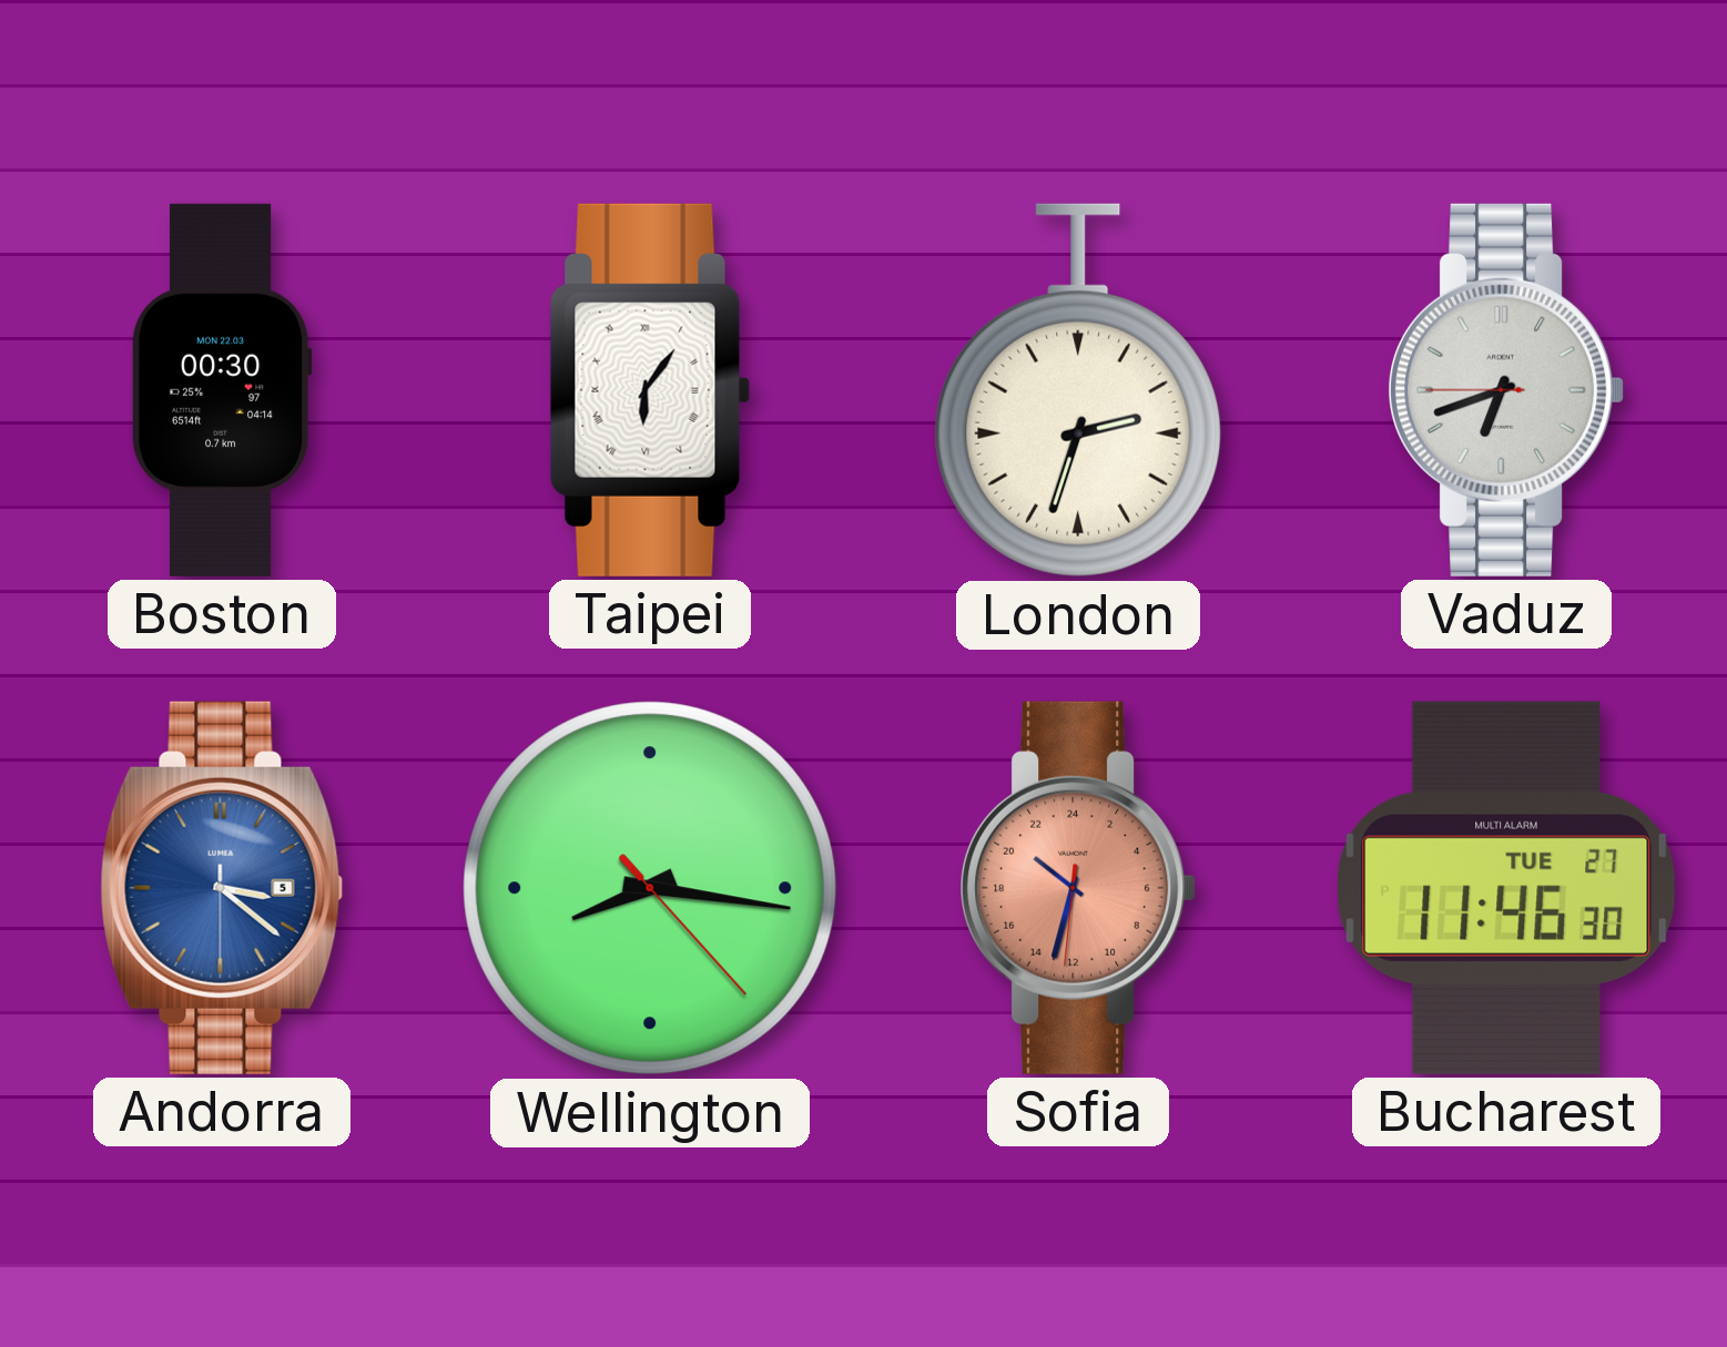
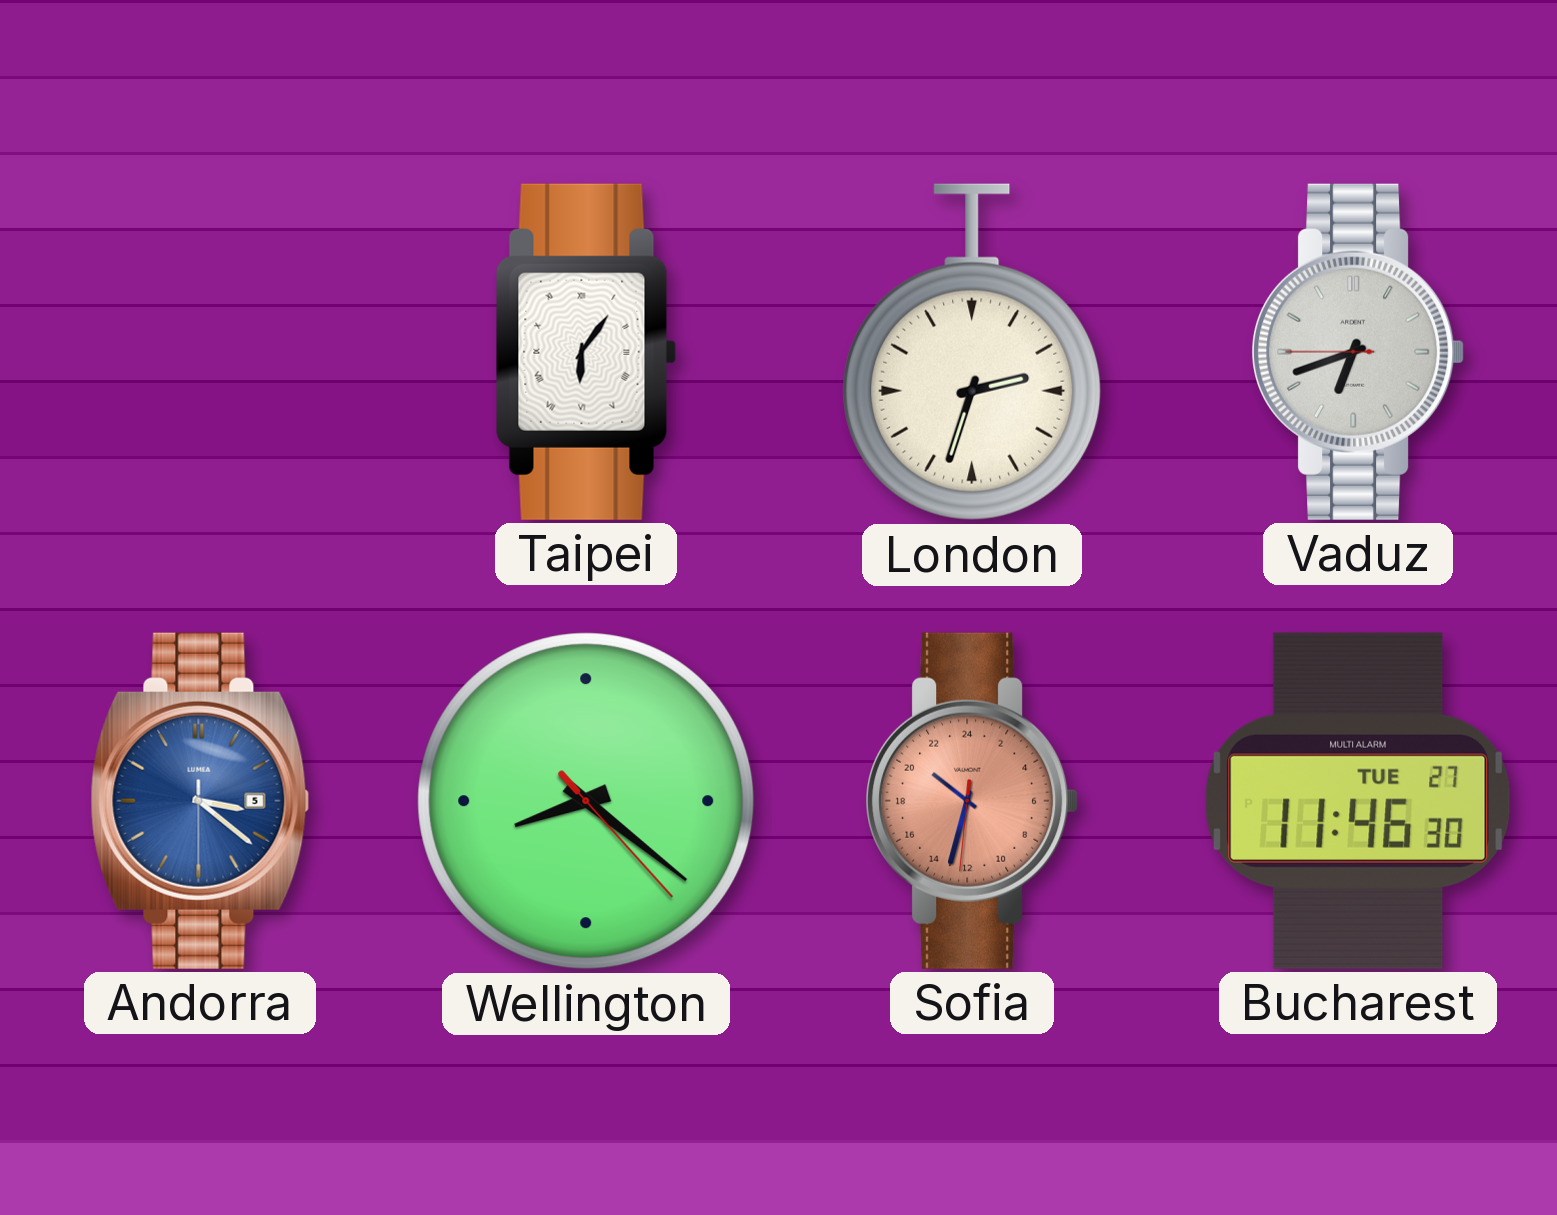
Boston: 00:30 -> none
Wellington: 8:16 -> 8:21
